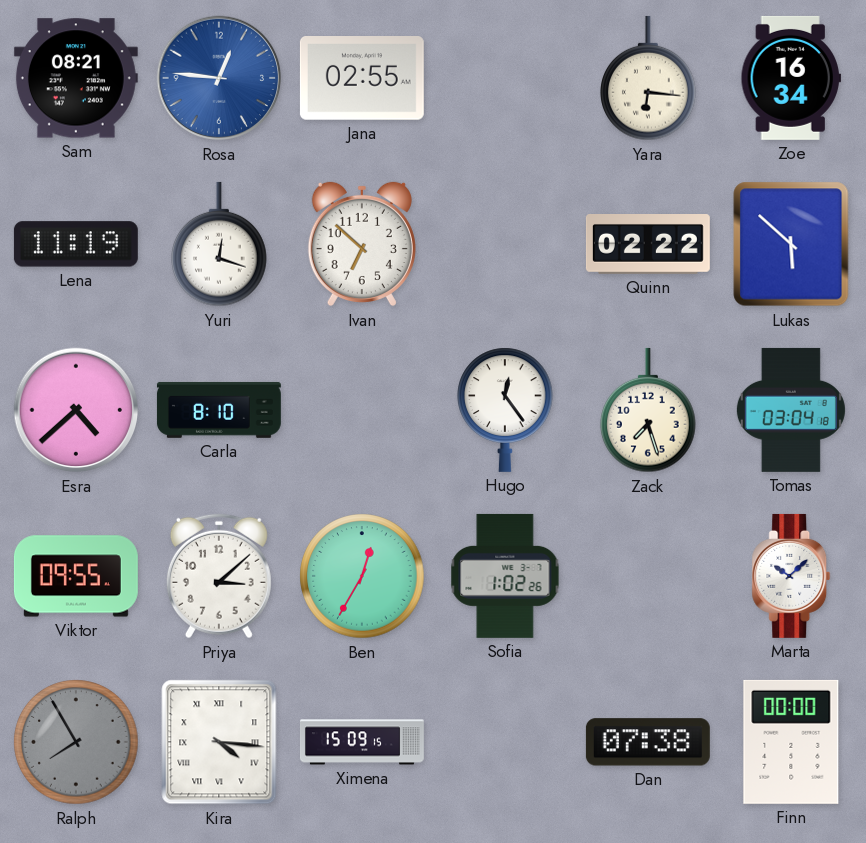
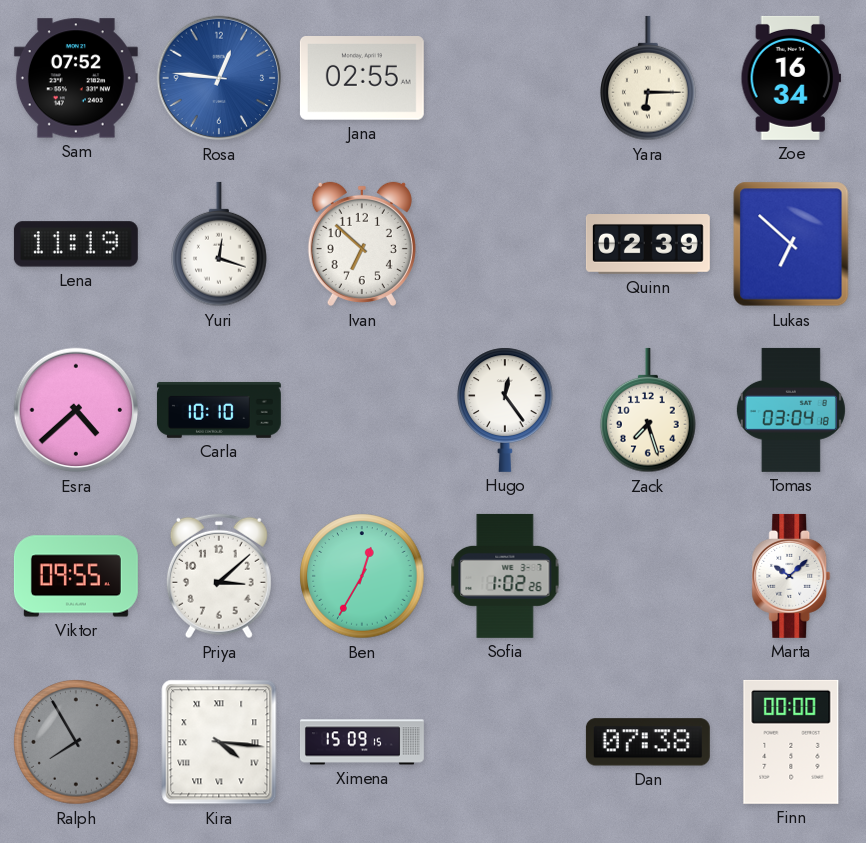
Sam: 08:21 -> 07:52
Yara: 6:16 -> 6:15
Quinn: 02:22 -> 02:39
Lukas: 5:52 -> 6:52
Carla: 8:10 -> 10:10
